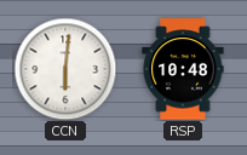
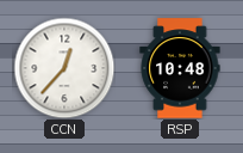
CCN: 6:01 -> 12:37
